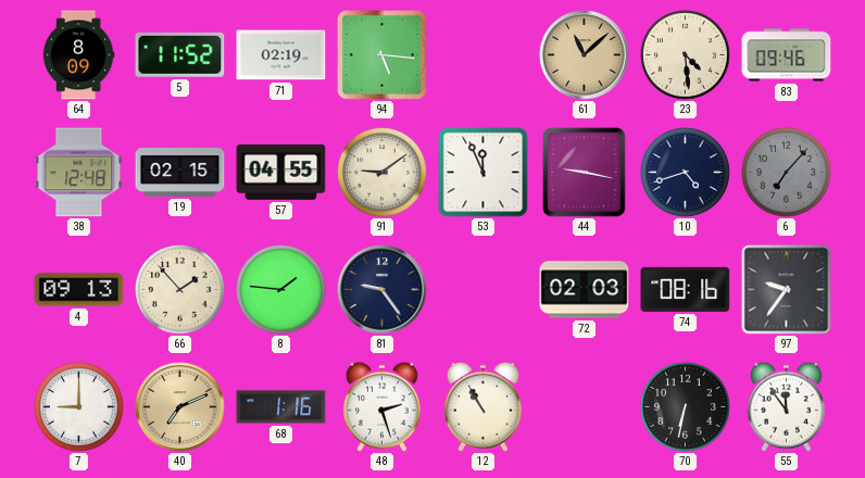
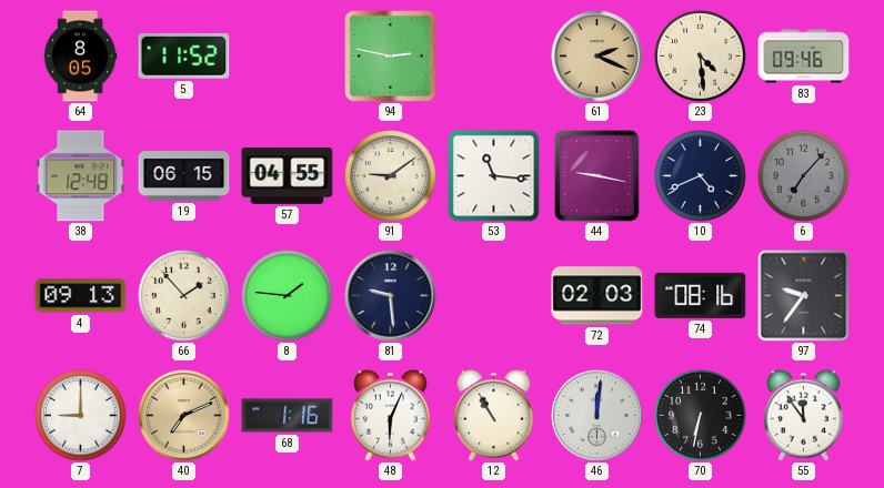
64: 8:09 -> 8:05
71: 02:19 -> none
94: 5:16 -> 2:47
61: 11:08 -> 2:19
19: 02:15 -> 06:15
53: 11:56 -> 11:16
10: 4:42 -> 4:41
81: 9:24 -> 9:29
48: 2:27 -> 6:04
46: none -> 12:01
